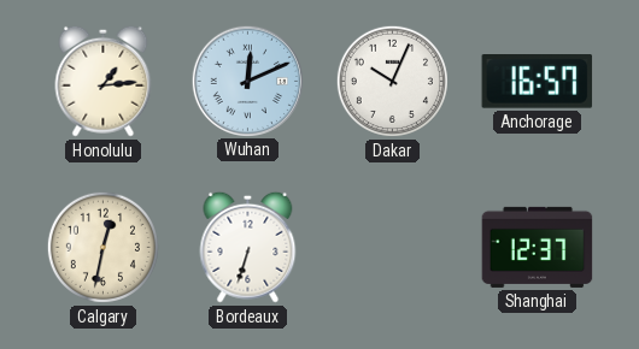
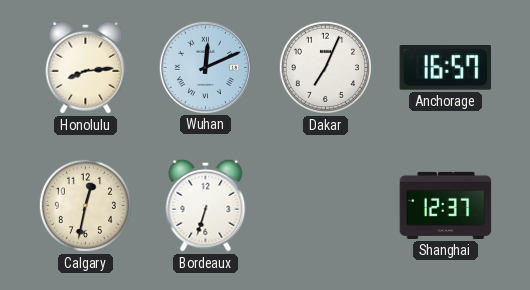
Honolulu: 1:14 -> 8:14
Dakar: 10:04 -> 7:04
